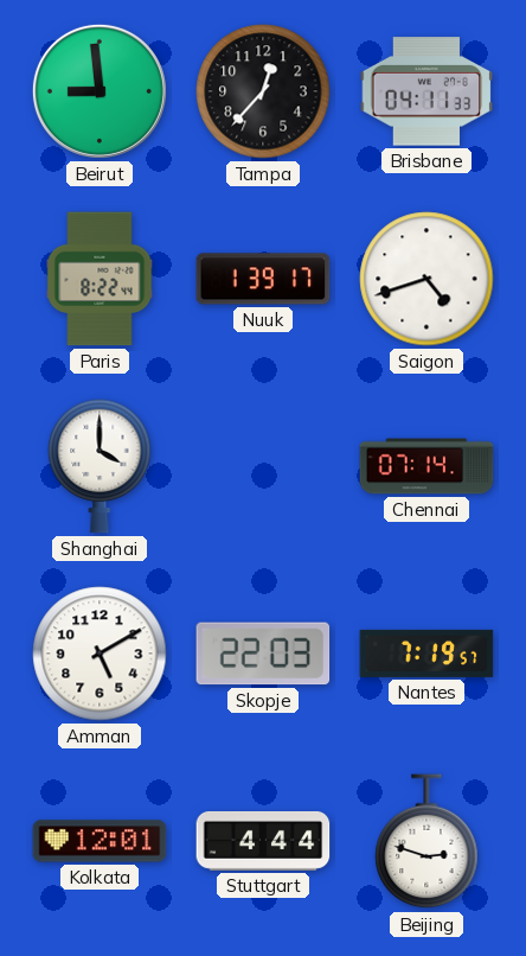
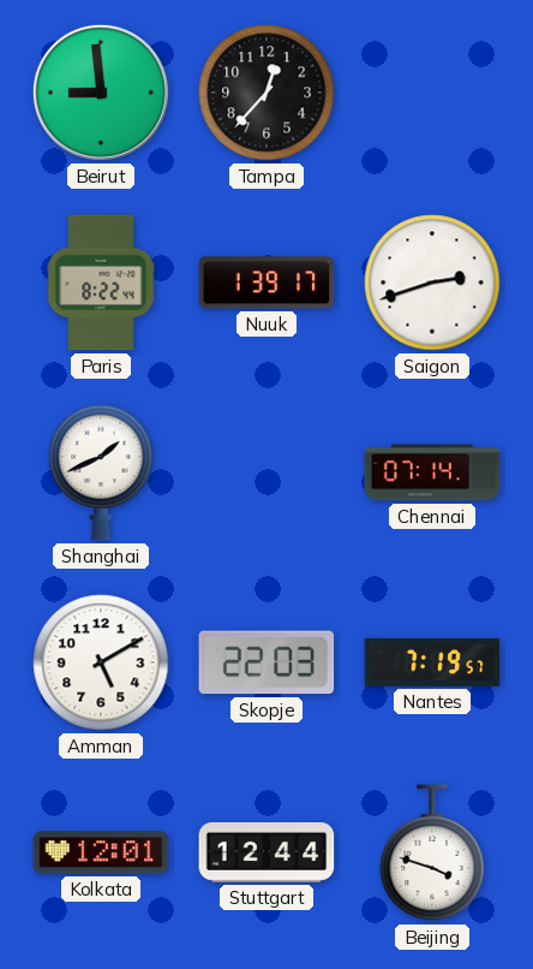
Brisbane: 04:11 -> none
Saigon: 4:42 -> 2:42
Shanghai: 4:00 -> 1:41
Stuttgart: 4:44 -> 12:44
Beijing: 2:48 -> 3:48
